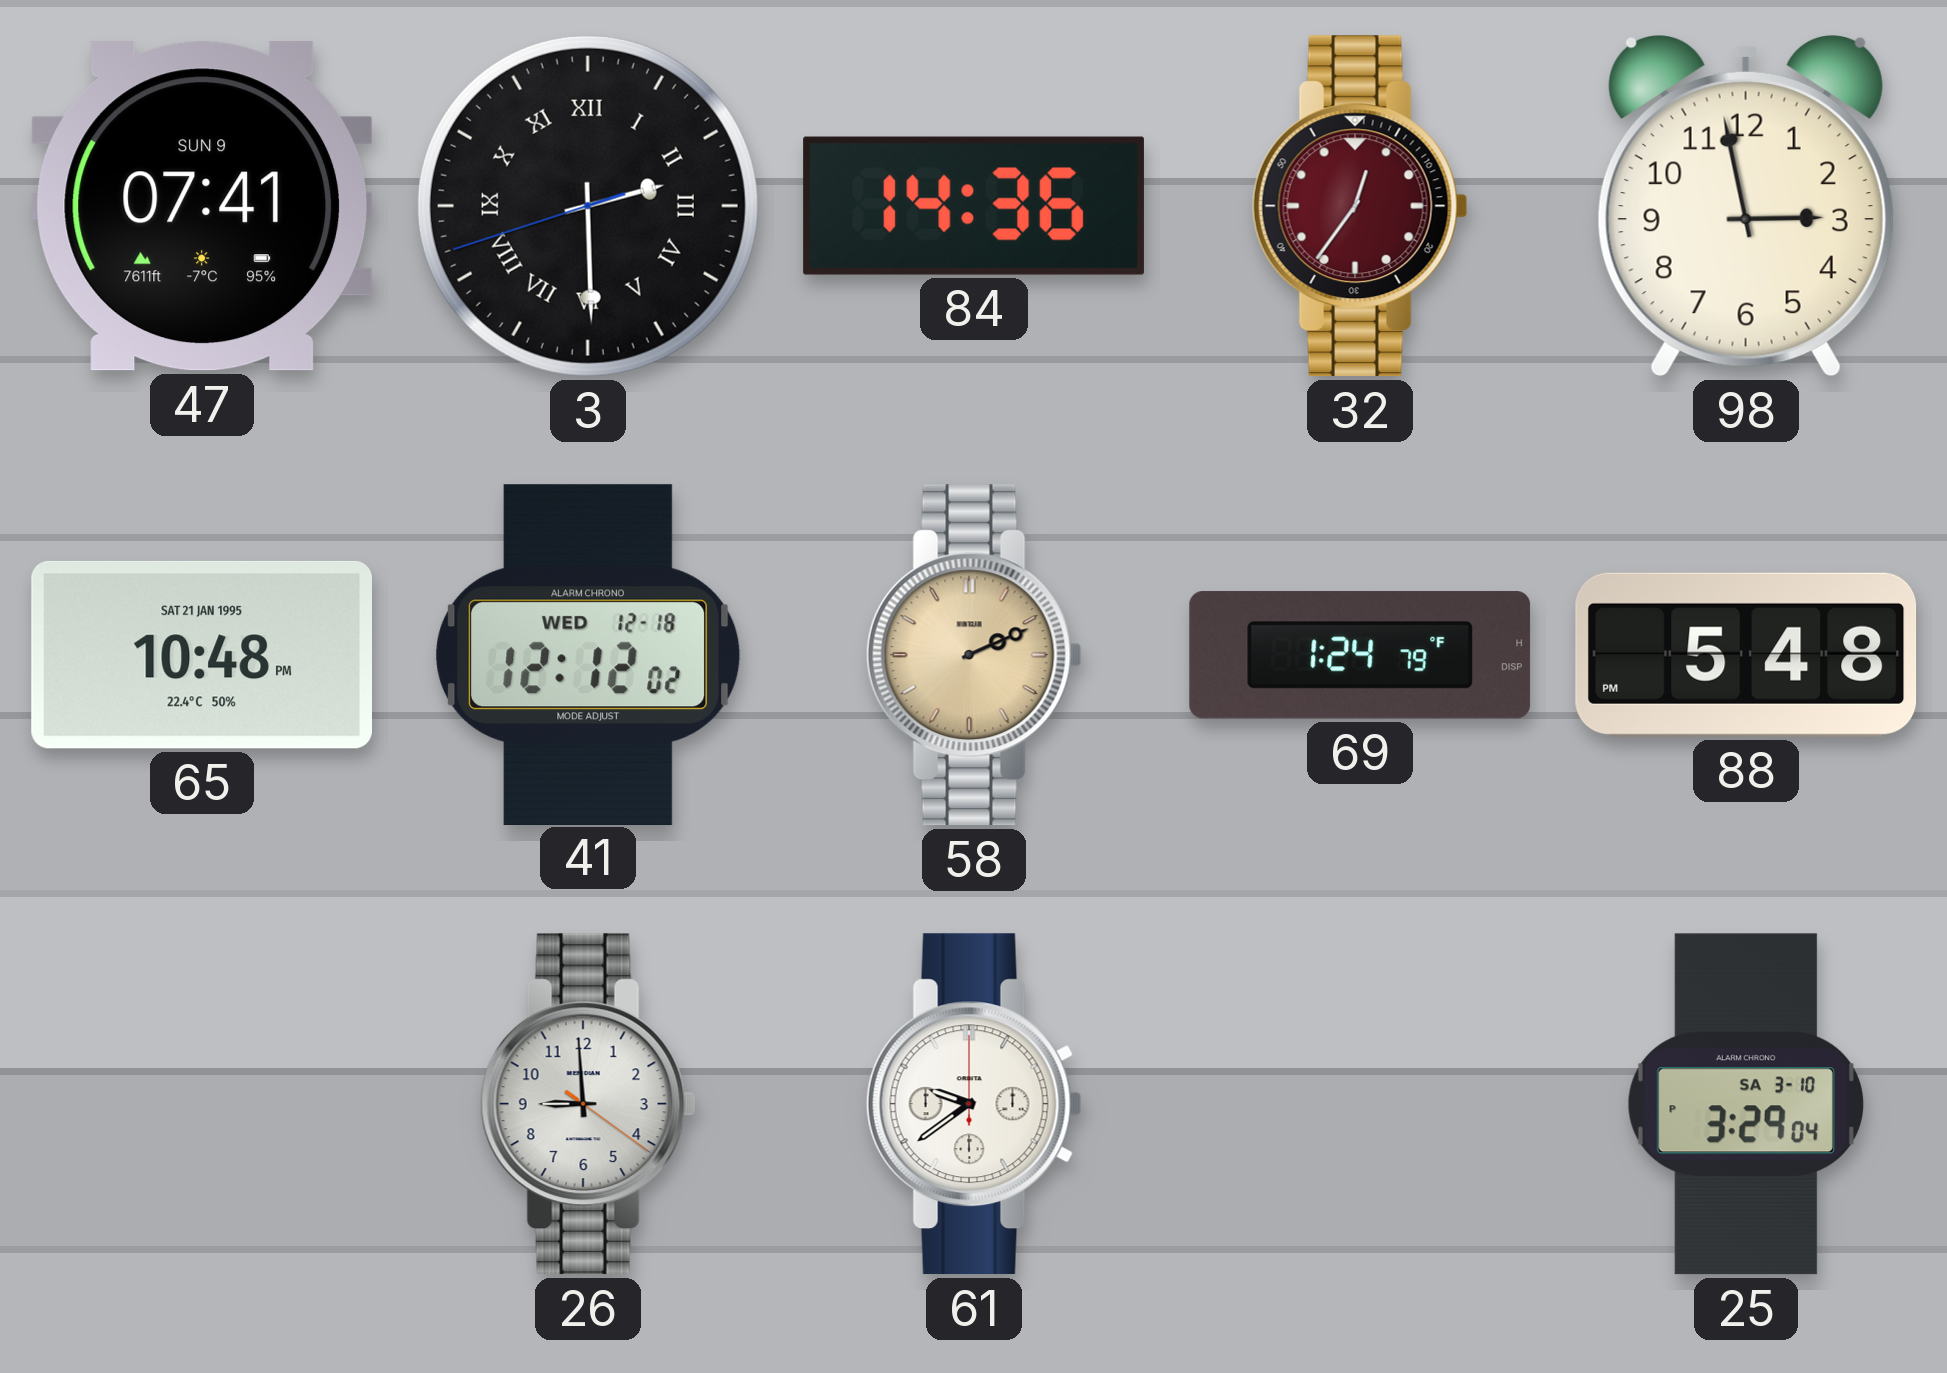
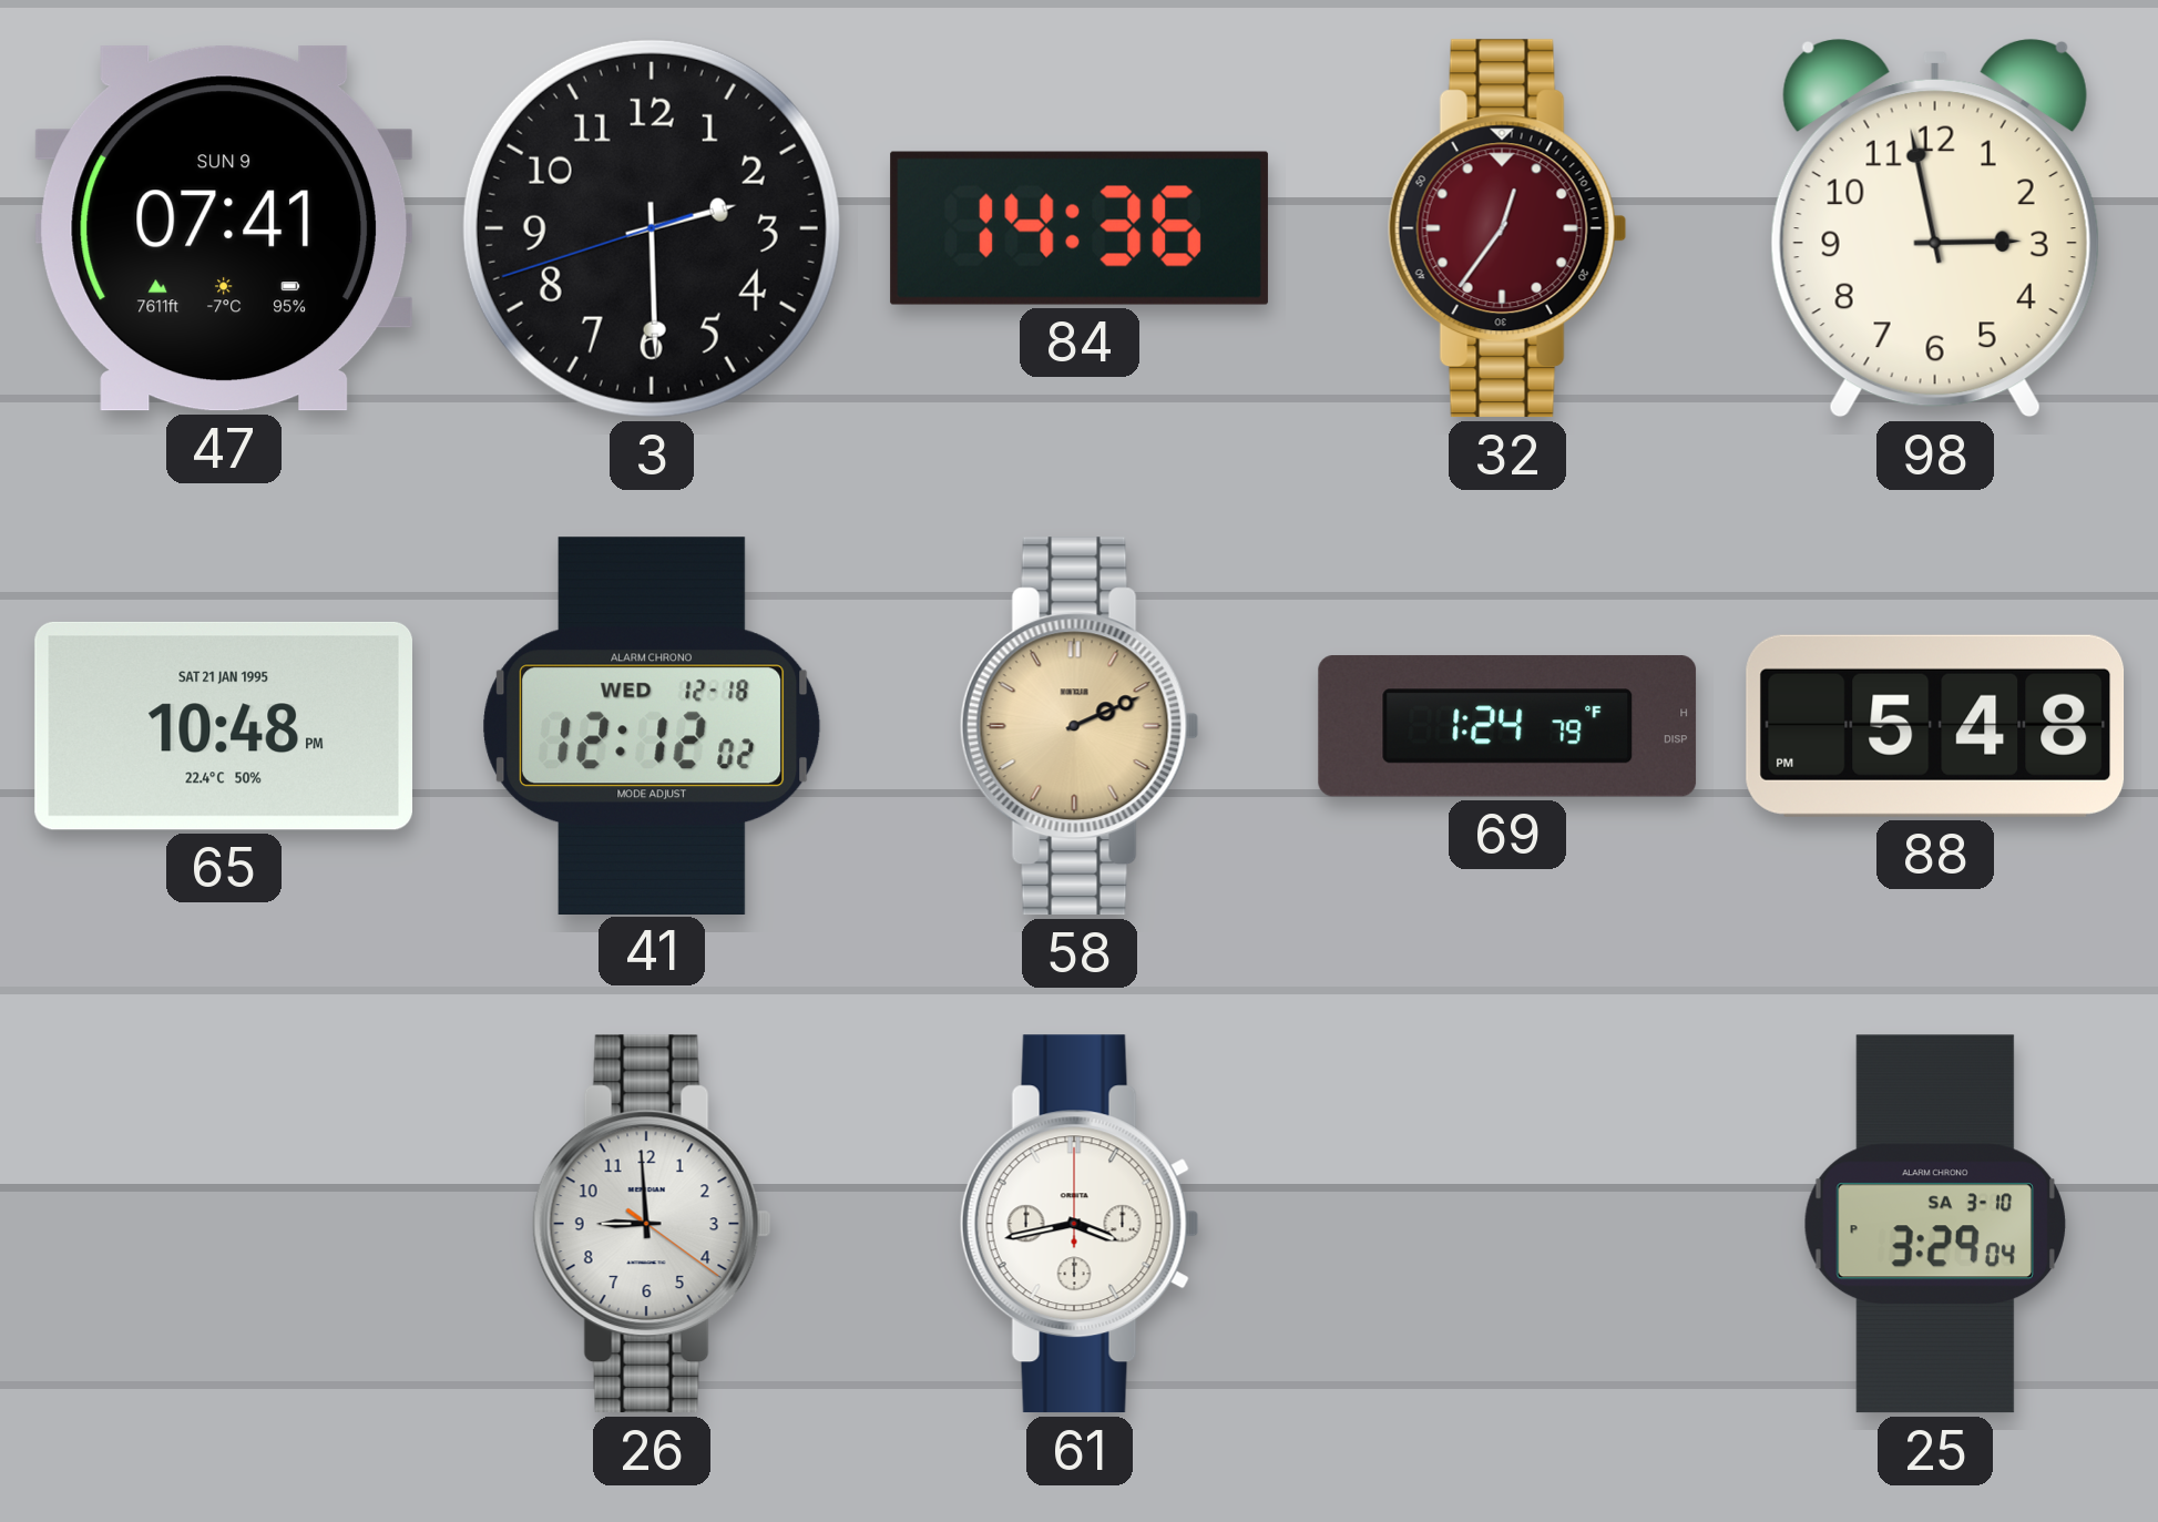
3 numerals: Roman -> Arabic
61: 9:39 -> 3:43
